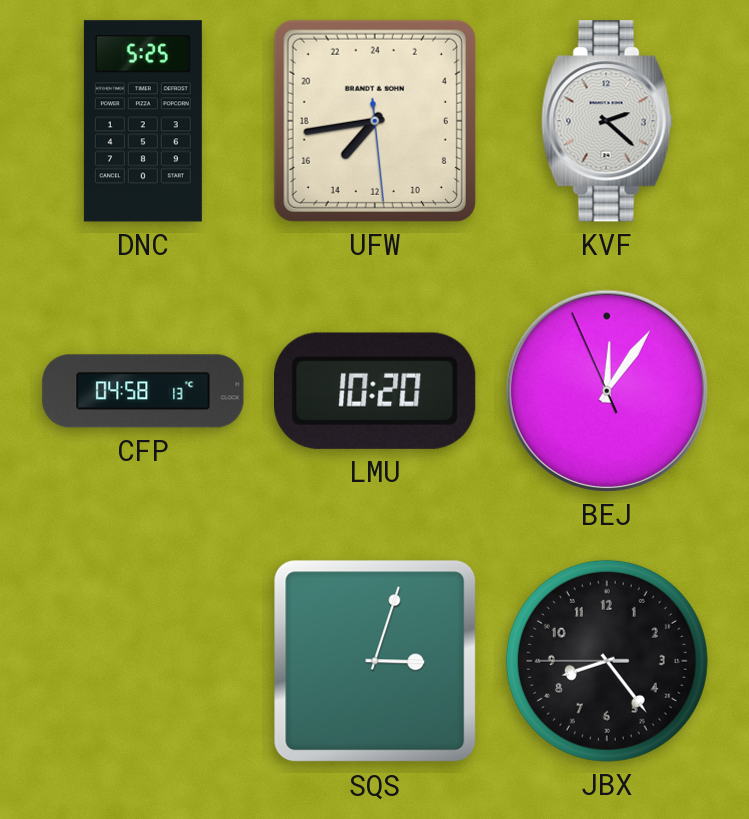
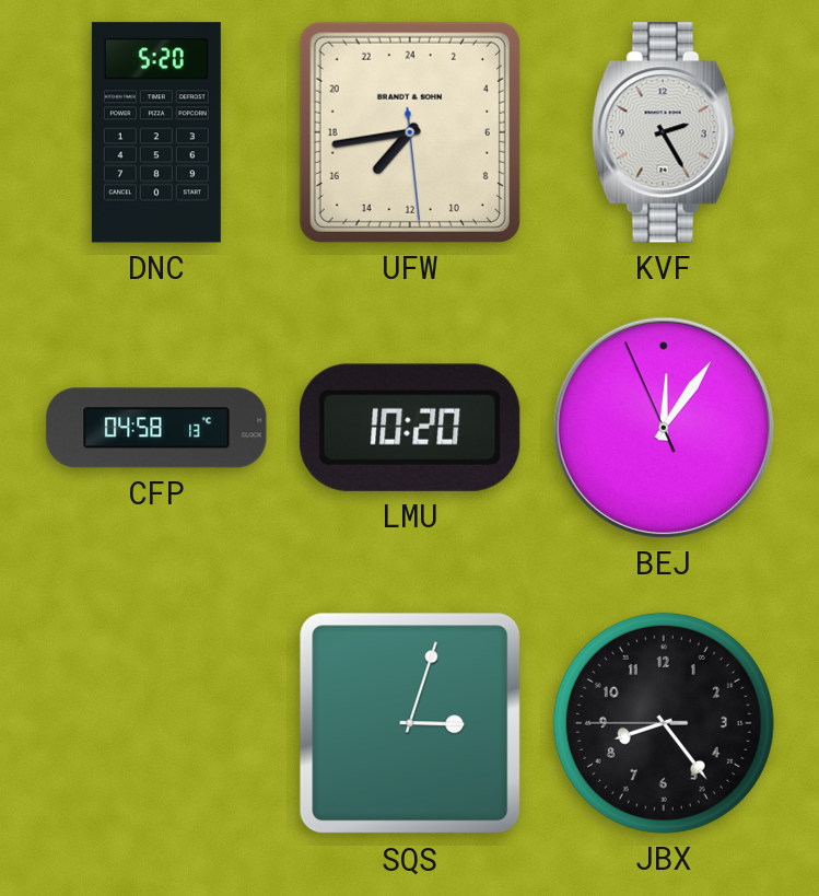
DNC: 5:25 -> 5:20
KVF: 2:22 -> 2:25
